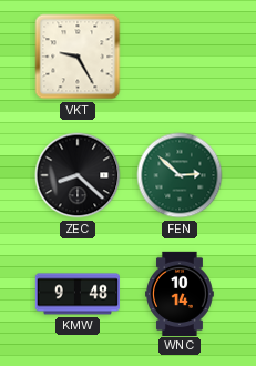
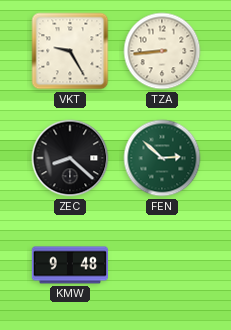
TZA: none -> 8:44
WNC: 10:14 -> none
